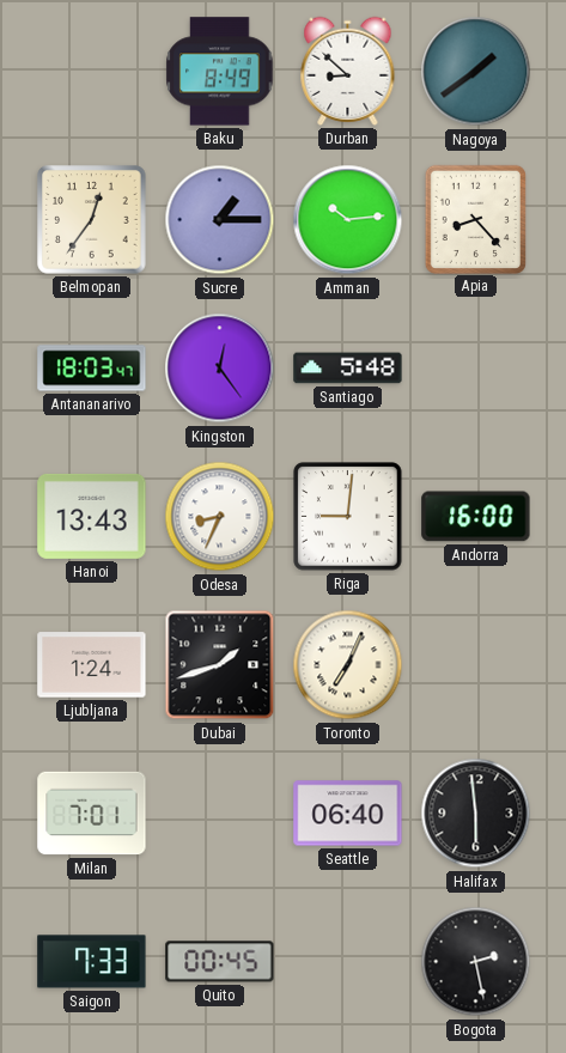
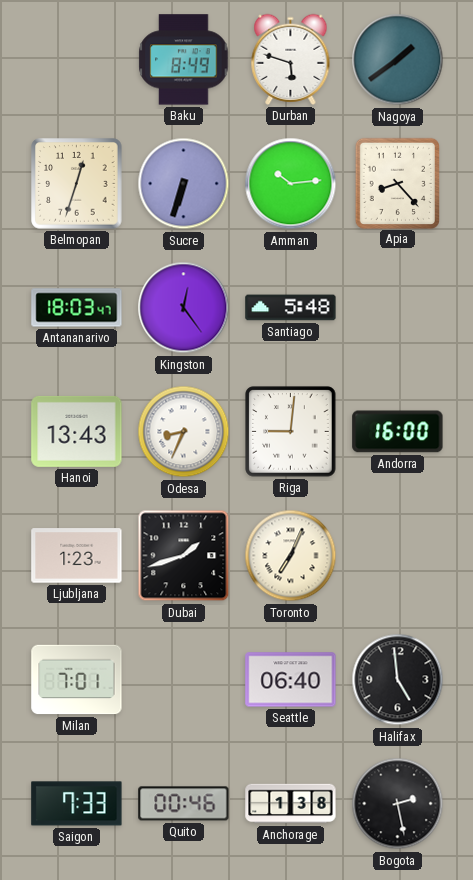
Durban: 8:52 -> 5:48
Belmopan: 12:36 -> 12:33
Sucre: 1:15 -> 6:33
Ljubljana: 1:24 -> 1:23
Halifax: 5:59 -> 4:59
Quito: 00:45 -> 00:46
Anchorage: none -> 1:38
